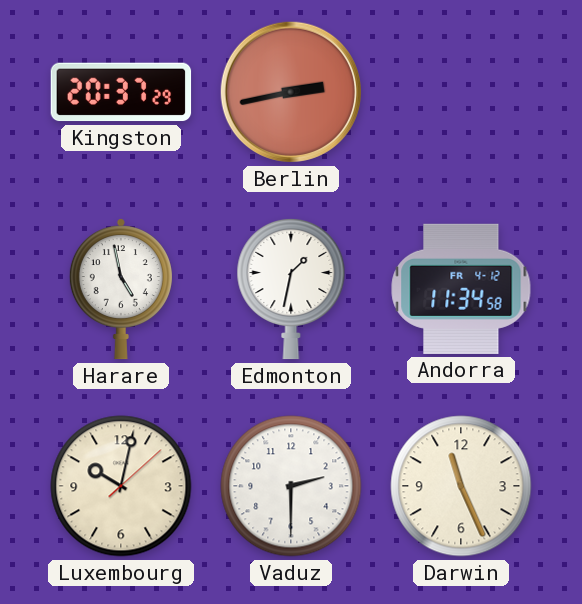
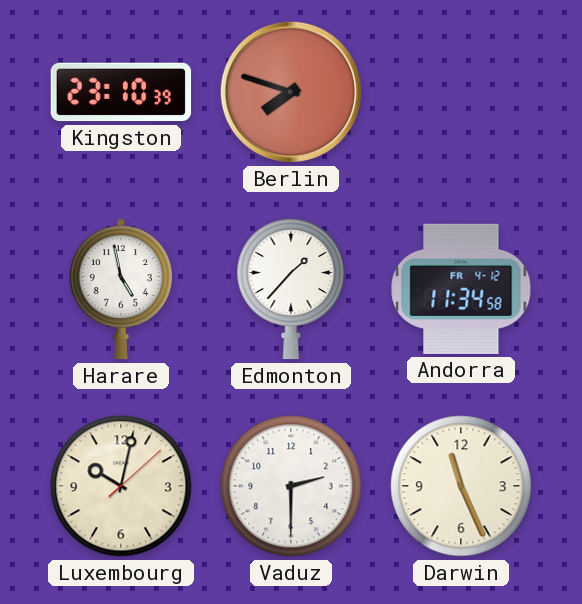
Kingston: 20:37 -> 23:10
Berlin: 2:43 -> 7:48
Edmonton: 1:32 -> 1:37
